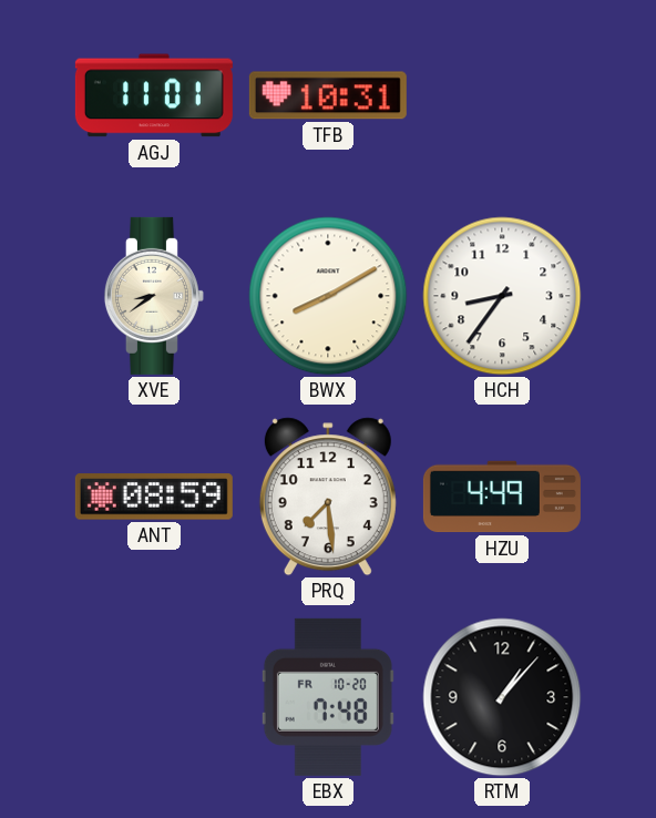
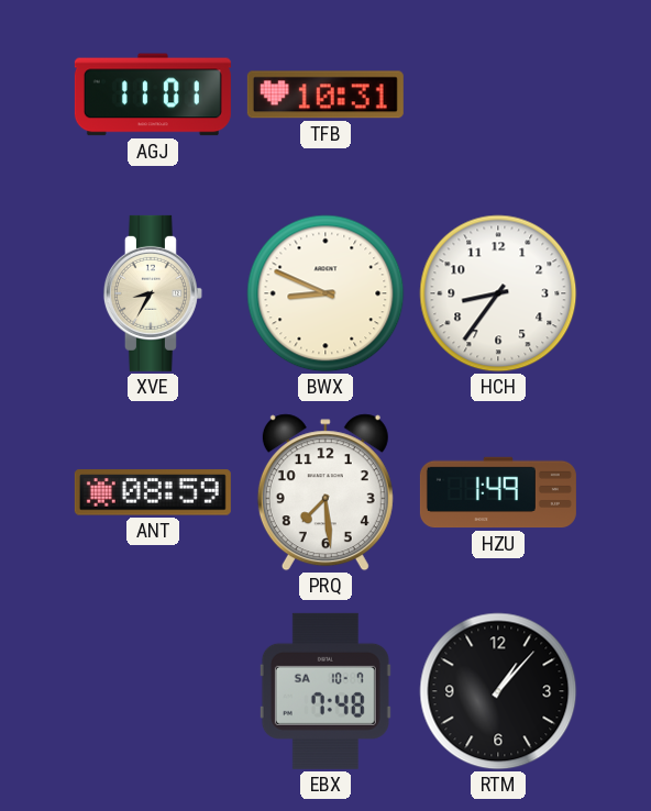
XVE: 8:39 -> 8:35
BWX: 8:10 -> 8:49
HZU: 4:49 -> 1:49
EBX date: FR 10-20 -> SA 10-7
